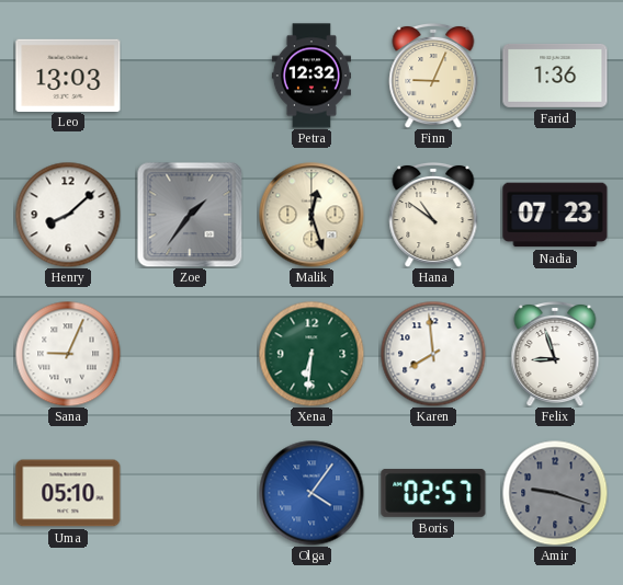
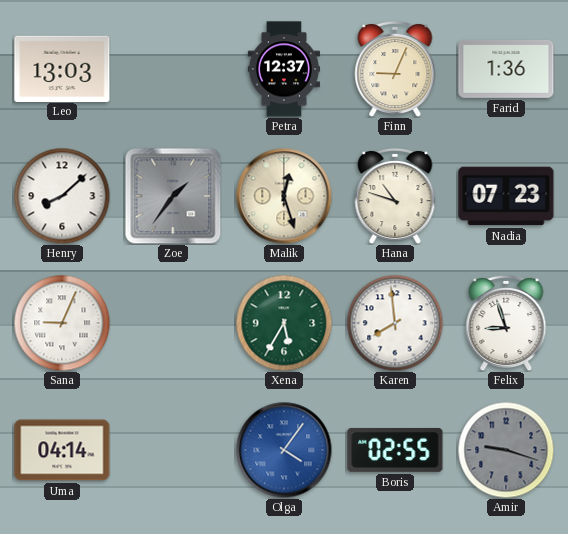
Petra: 12:32 -> 12:37
Hana: 10:51 -> 10:48
Xena: 6:31 -> 5:35
Uma: 05:10 -> 04:14
Boris: 02:57 -> 02:55
